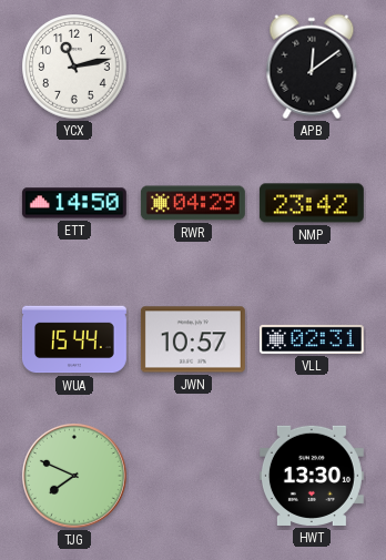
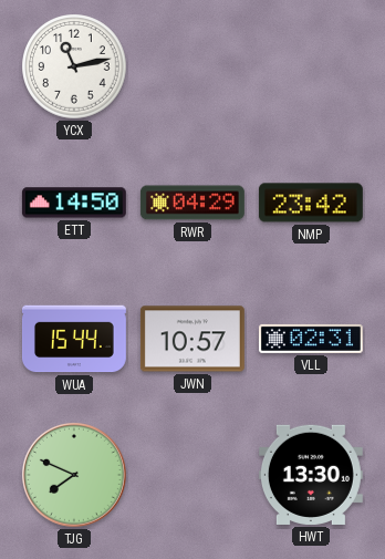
APB: 12:09 -> none
